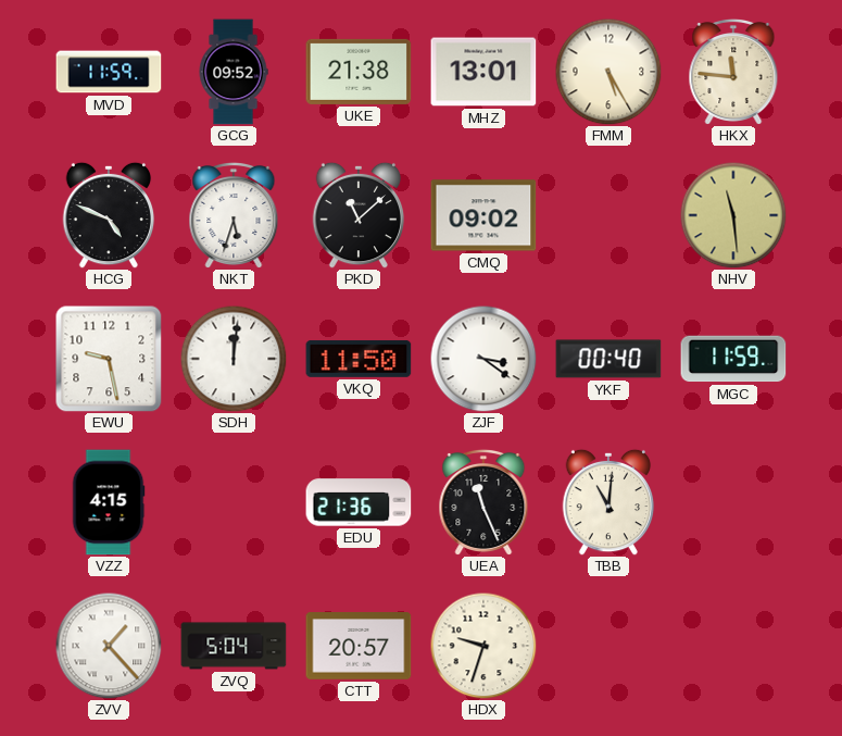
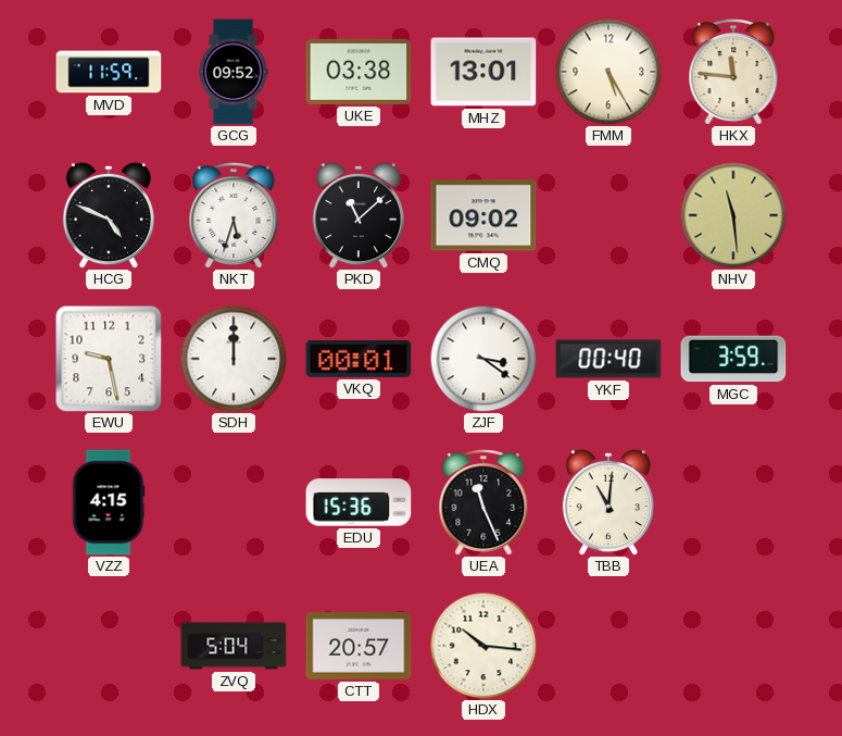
UKE: 21:38 -> 03:38
SDH: 12:01 -> 12:00
VKQ: 11:50 -> 00:01
MGC: 11:59 -> 3:59
EDU: 21:36 -> 15:36
ZVV: 1:23 -> none
HDX: 9:33 -> 10:16
